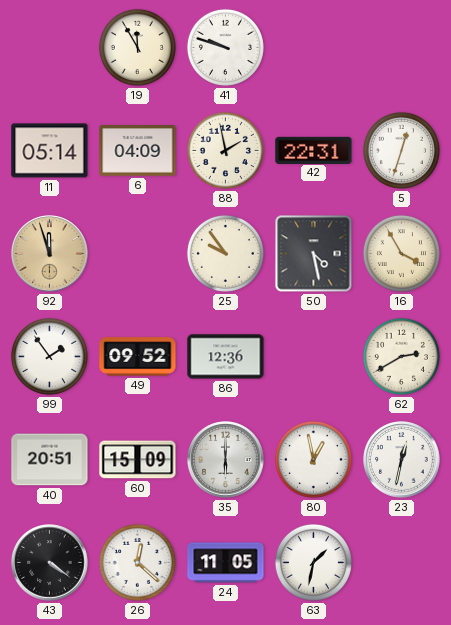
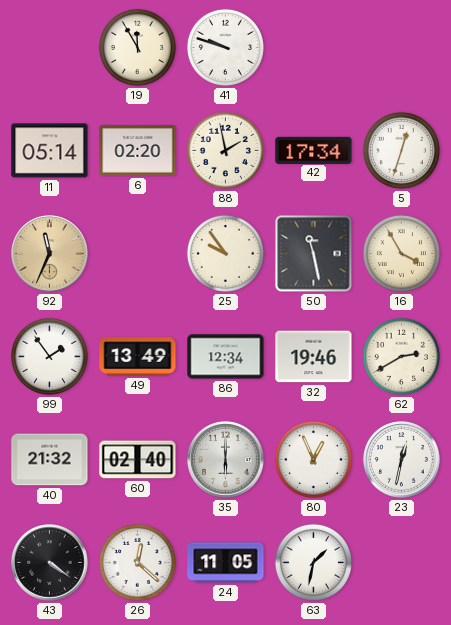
6: 04:09 -> 02:20
42: 22:31 -> 17:34
92: 11:57 -> 11:34
50: 4:28 -> 11:28
49: 09:52 -> 13:49
86: 12:36 -> 12:34
32: none -> 19:46
40: 20:51 -> 21:32
60: 15:09 -> 02:40
80: 12:58 -> 12:56
